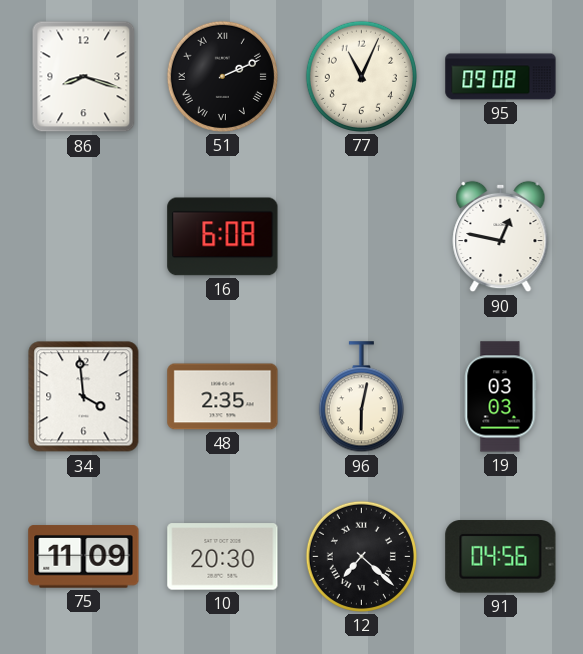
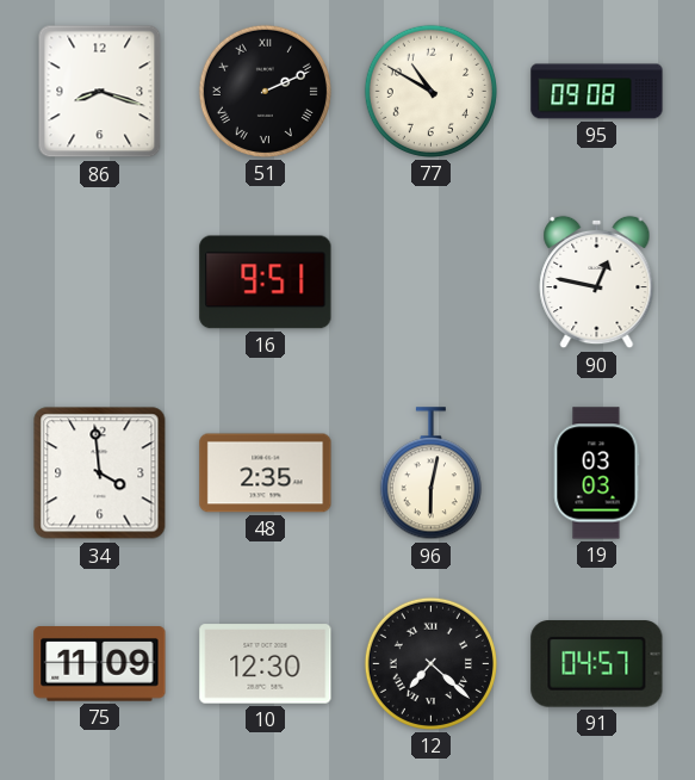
77: 11:04 -> 10:50
16: 6:08 -> 9:51
10: 20:30 -> 12:30
91: 04:56 -> 04:57
